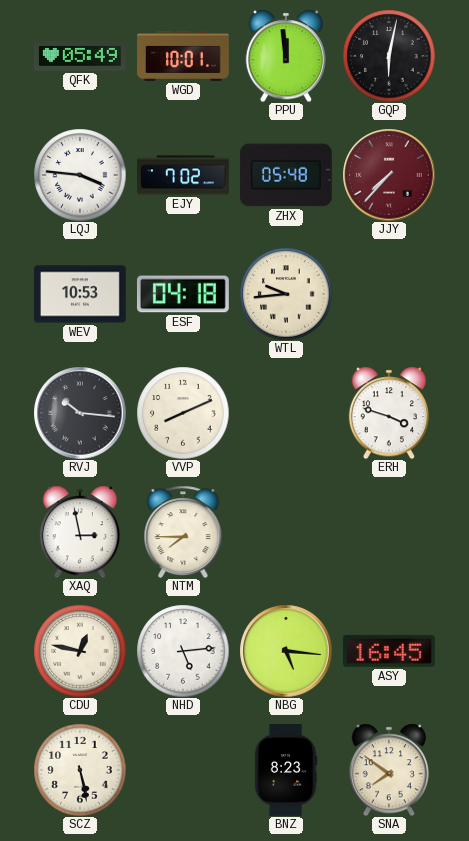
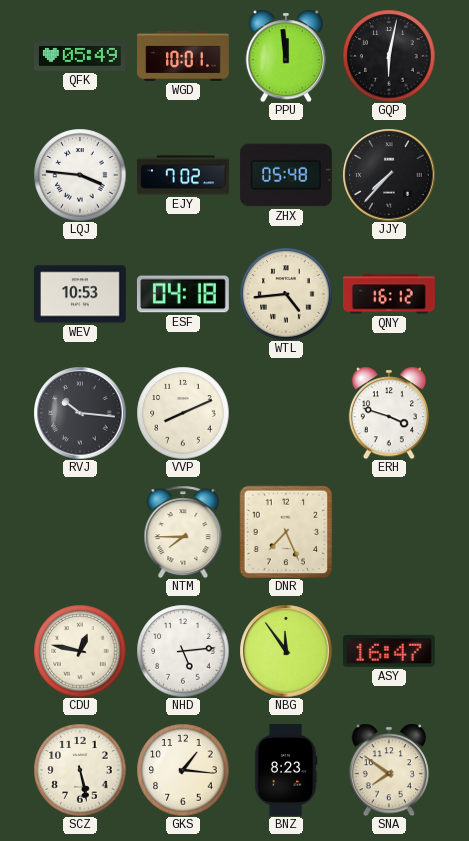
JJY dial: burgundy -> black
WTL: 9:44 -> 4:44
QNY: none -> 16:12
XAQ: 2:58 -> none
DNR: none -> 7:26
NBG: 5:16 -> 11:54
ASY: 16:45 -> 16:47
GKS: none -> 1:16
